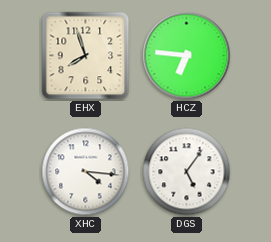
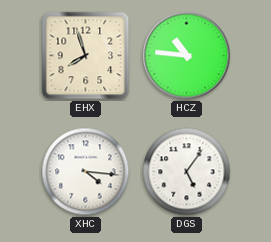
HCZ: 6:46 -> 10:46
